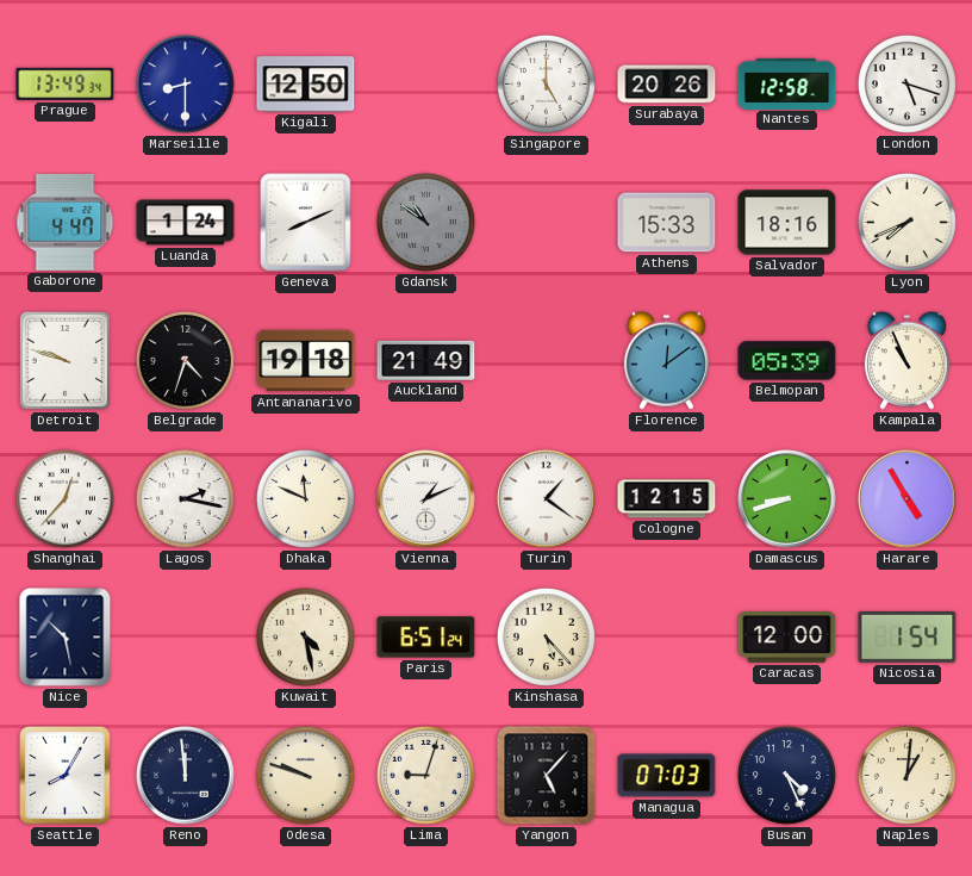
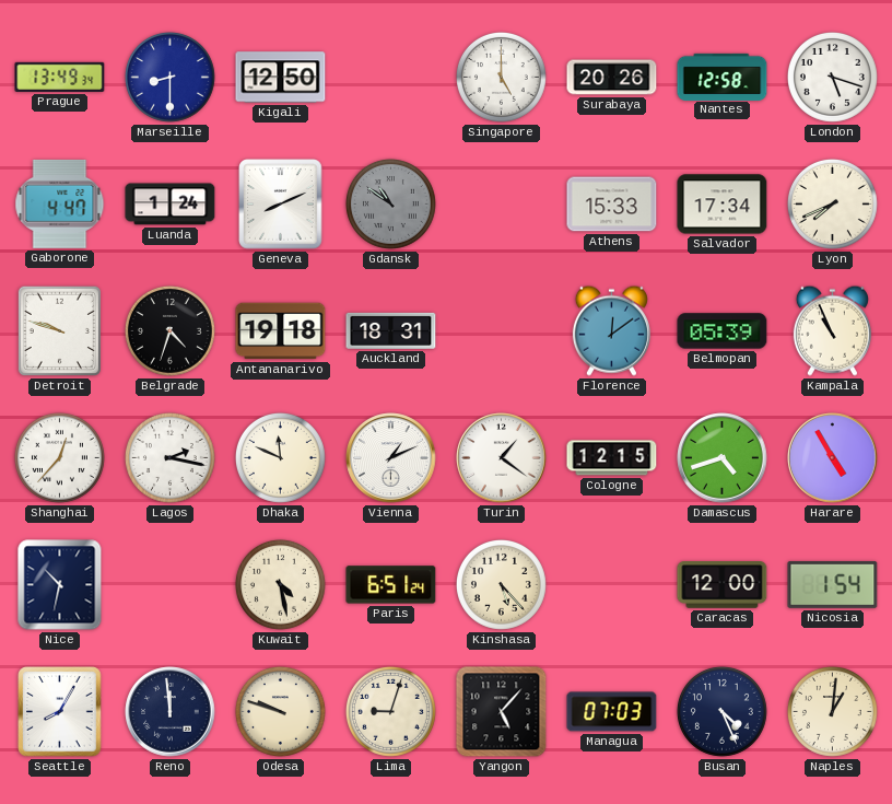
Salvador: 18:16 -> 17:34
Auckland: 21:49 -> 18:31
Damascus: 8:42 -> 4:42
Nice: 10:28 -> 10:32
